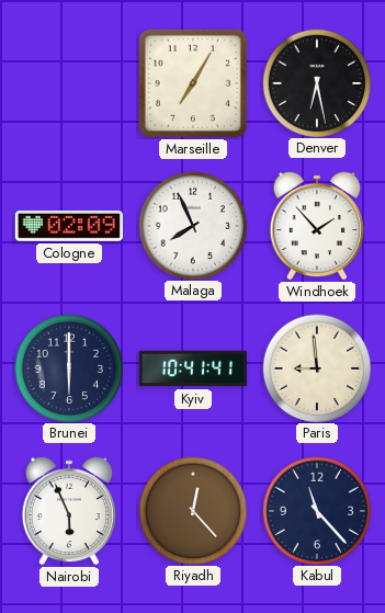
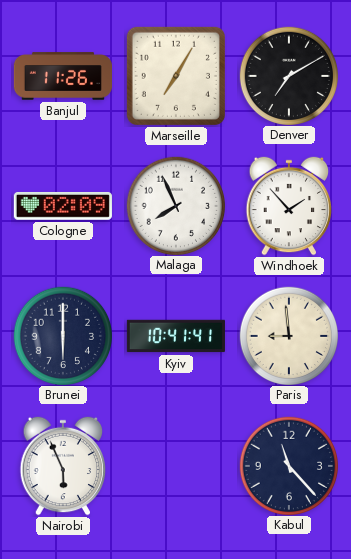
Banjul: none -> 11:26
Denver: 6:28 -> 7:10
Riyadh: 12:23 -> none
